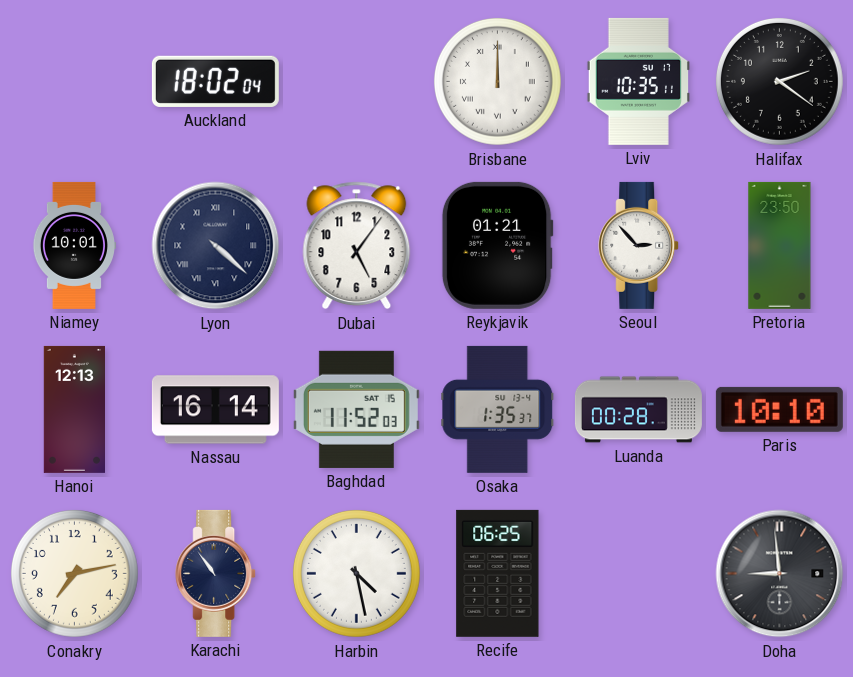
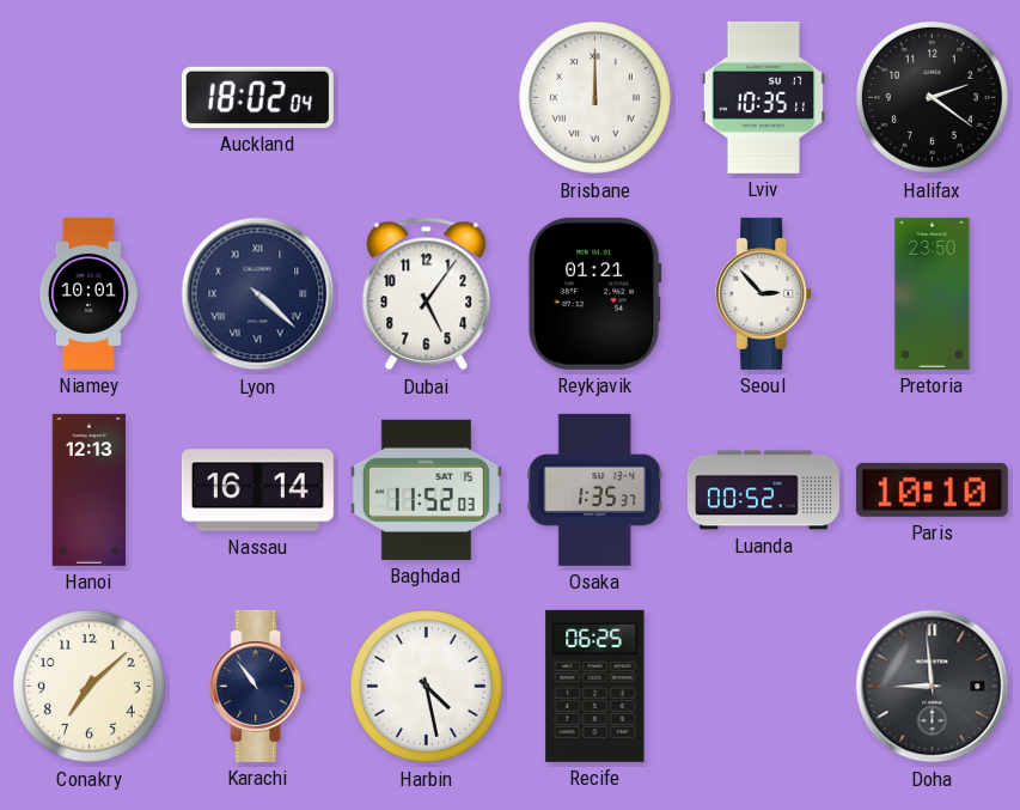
Luanda: 00:28 -> 00:52
Conakry: 7:13 -> 7:08
